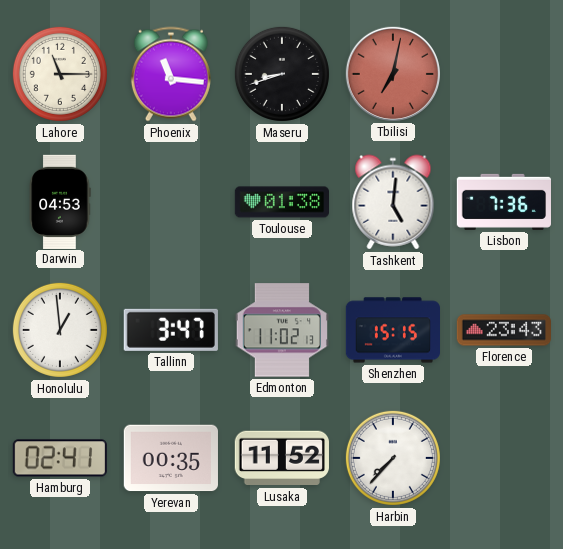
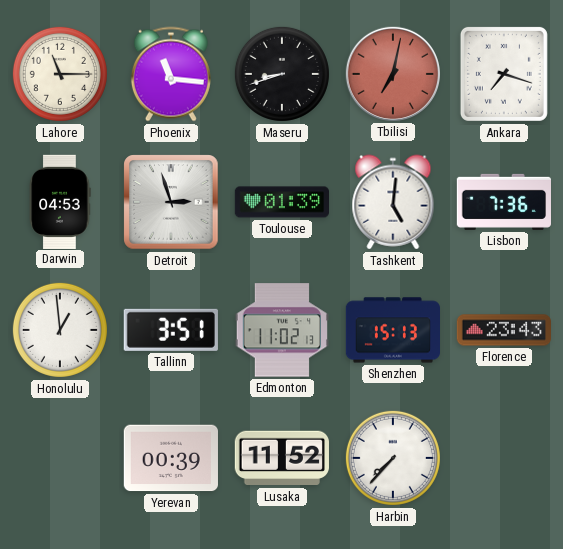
Ankara: none -> 7:18
Detroit: none -> 2:57
Toulouse: 01:38 -> 01:39
Tallinn: 3:47 -> 3:51
Shenzhen: 15:15 -> 15:13
Hamburg: 02:41 -> none
Yerevan: 00:35 -> 00:39
